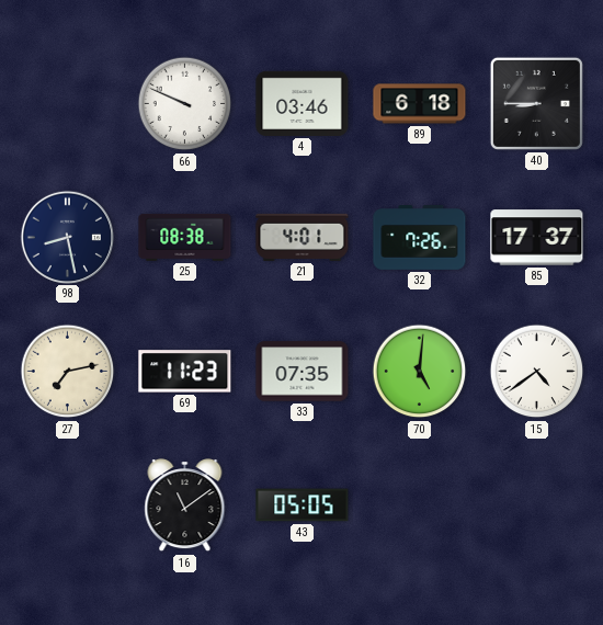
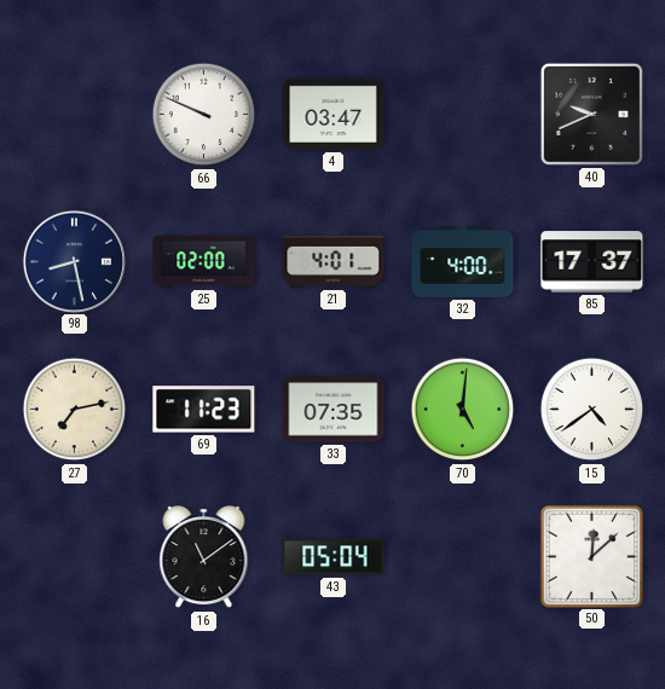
4: 03:46 -> 03:47
89: 6:18 -> none
40: 8:45 -> 9:41
25: 08:38 -> 02:00
32: 7:26 -> 4:00
43: 05:05 -> 05:04
50: none -> 12:08
